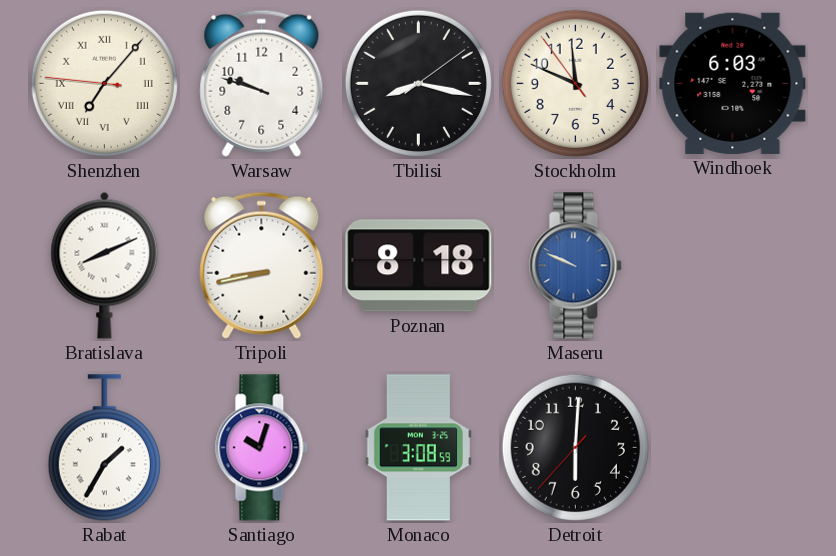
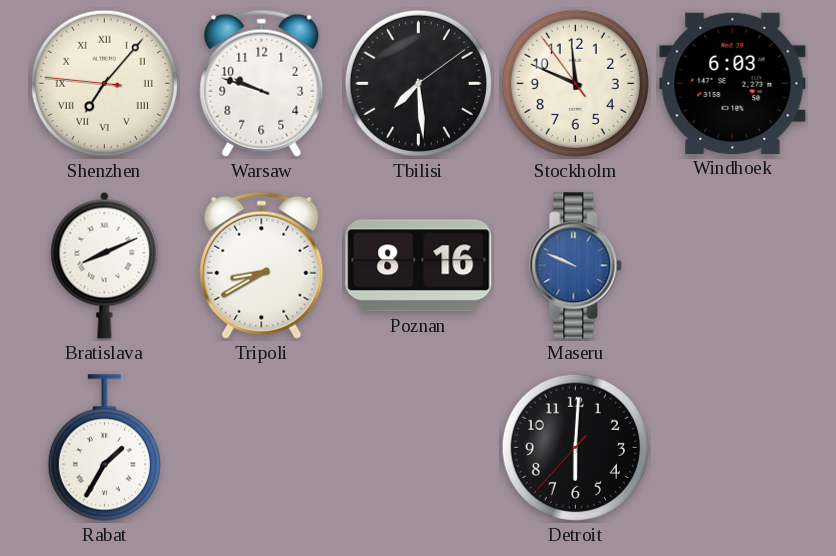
Tbilisi: 8:17 -> 7:29
Tripoli: 8:43 -> 8:40
Poznan: 8:18 -> 8:16
Santiago: 10:03 -> none
Monaco: 3:08 -> none
